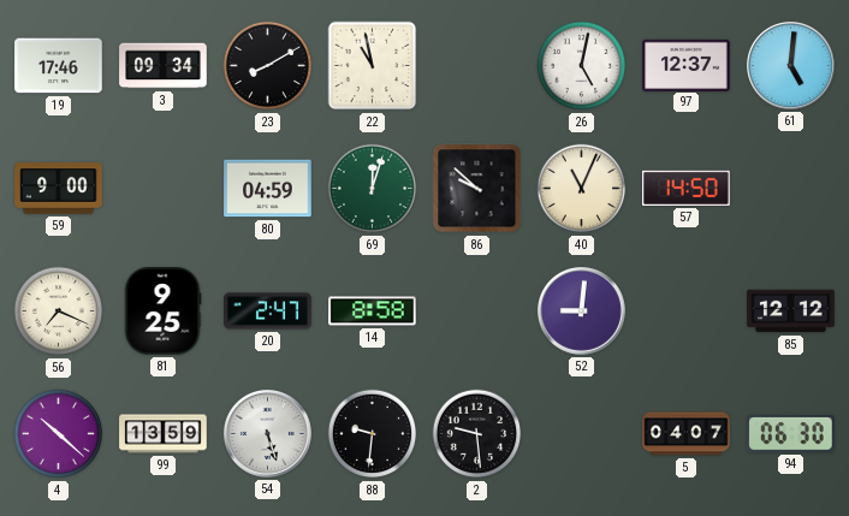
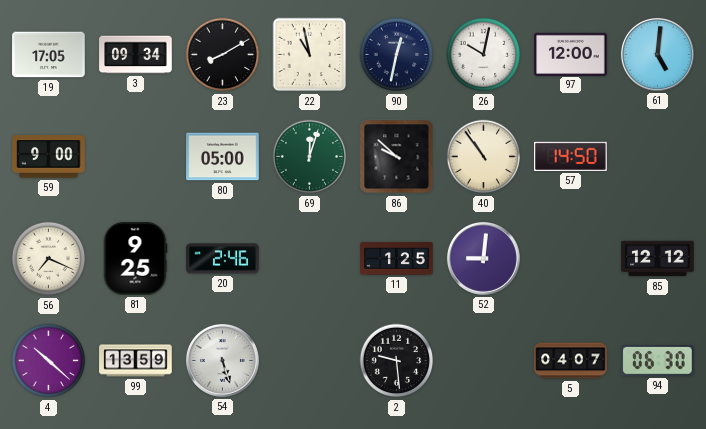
19: 17:46 -> 17:05
90: none -> 12:32
26: 5:02 -> 10:02
97: 12:37 -> 12:00
80: 04:59 -> 05:00
40: 11:04 -> 10:54
20: 2:47 -> 2:46
14: 8:58 -> none
11: none -> 1:25
88: 9:31 -> none
